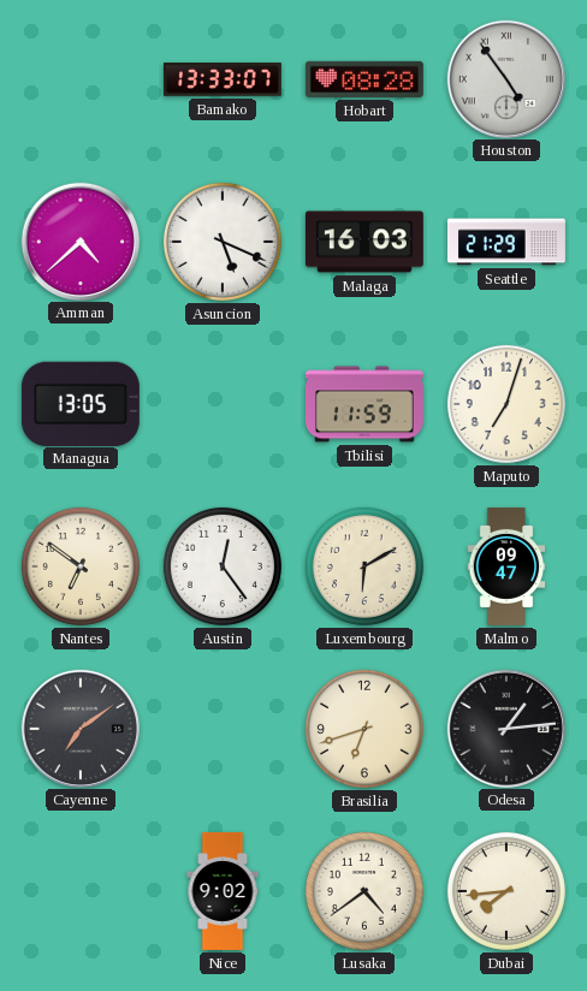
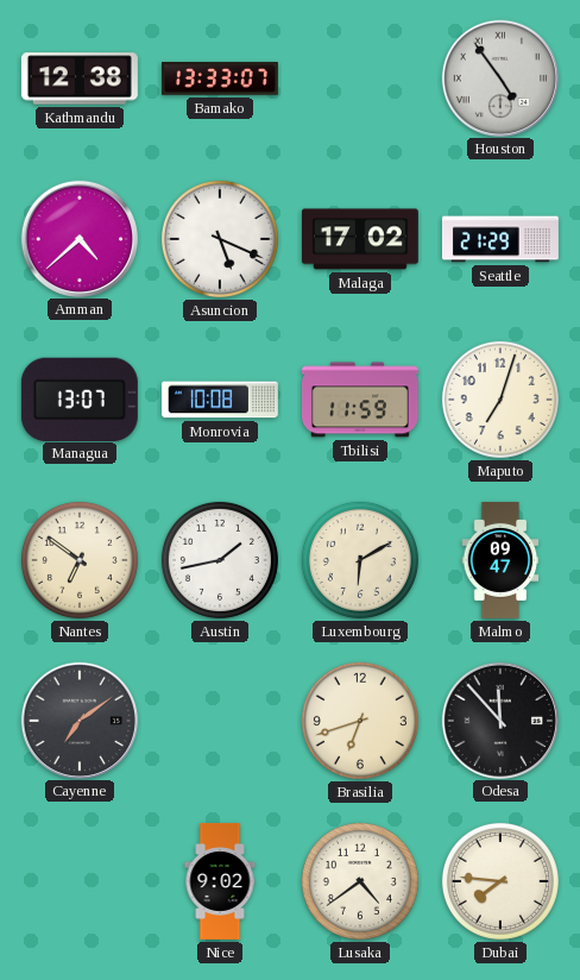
Kathmandu: none -> 12:38
Hobart: 08:28 -> none
Malaga: 16:03 -> 17:02
Managua: 13:05 -> 13:07
Monrovia: none -> 10:08
Austin: 12:24 -> 1:43
Odesa: 1:14 -> 11:53
Dubai: 7:44 -> 7:46
